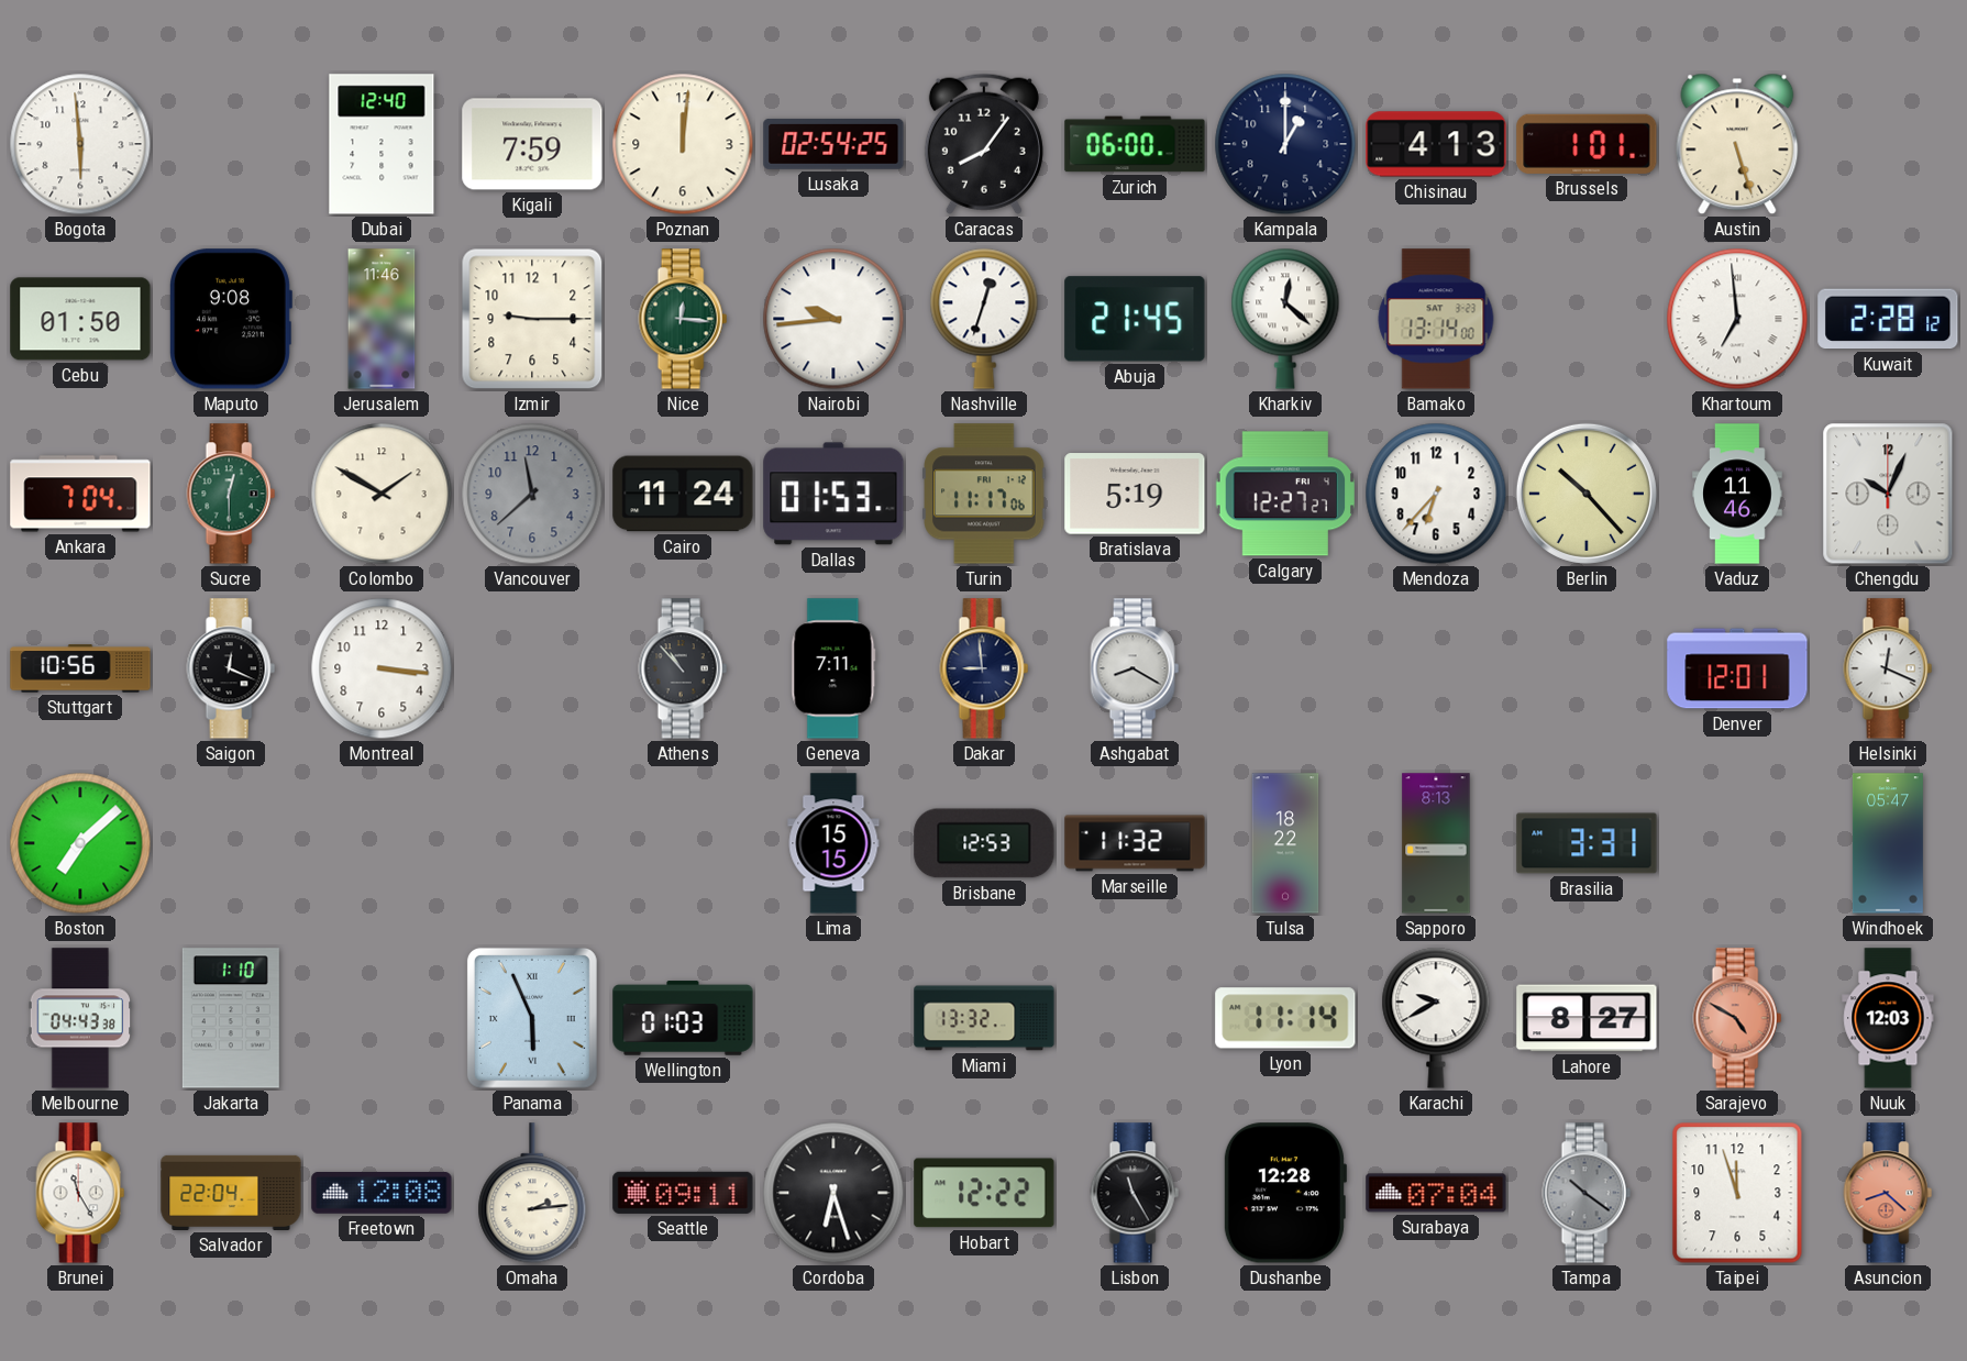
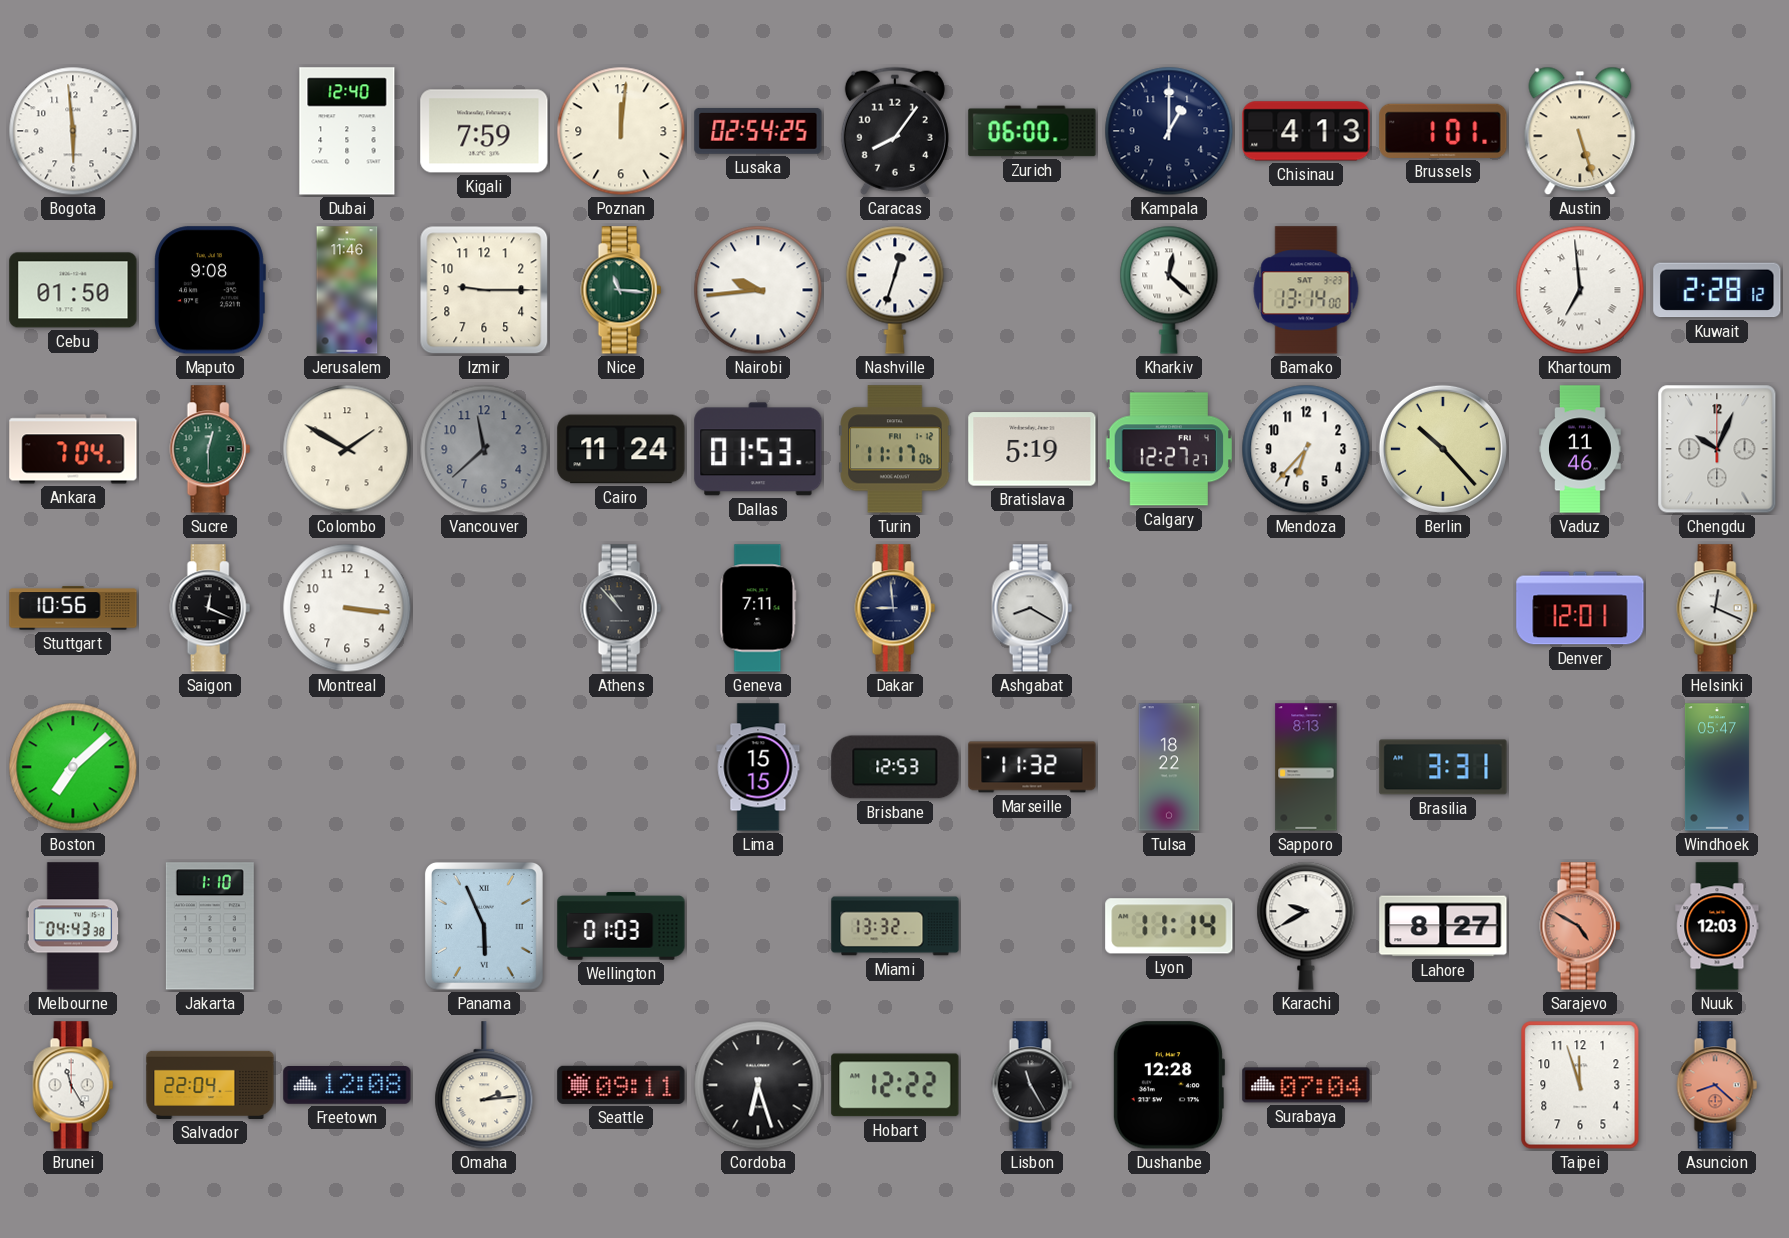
Nice: 12:16 -> 11:16
Abuja: 21:45 -> none
Tampa: 10:21 -> none
